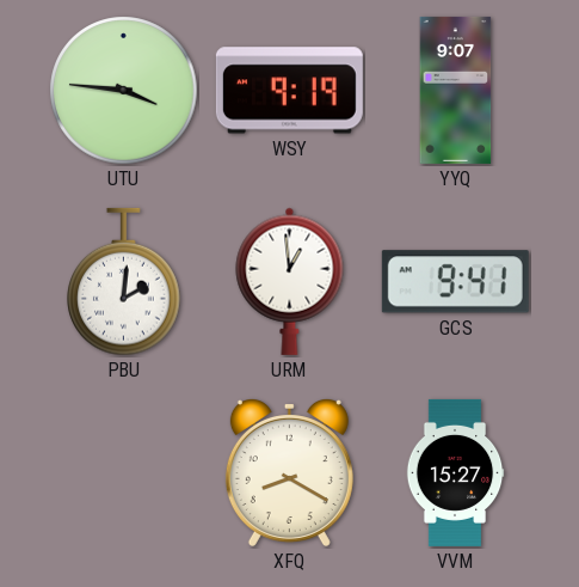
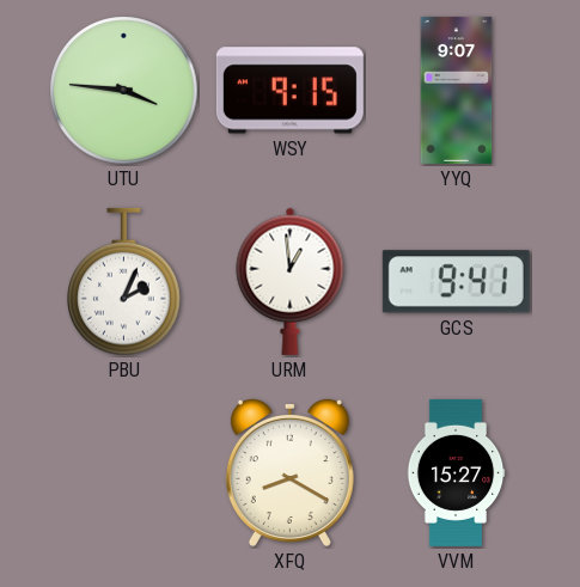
WSY: 9:19 -> 9:15
PBU: 2:01 -> 2:04
